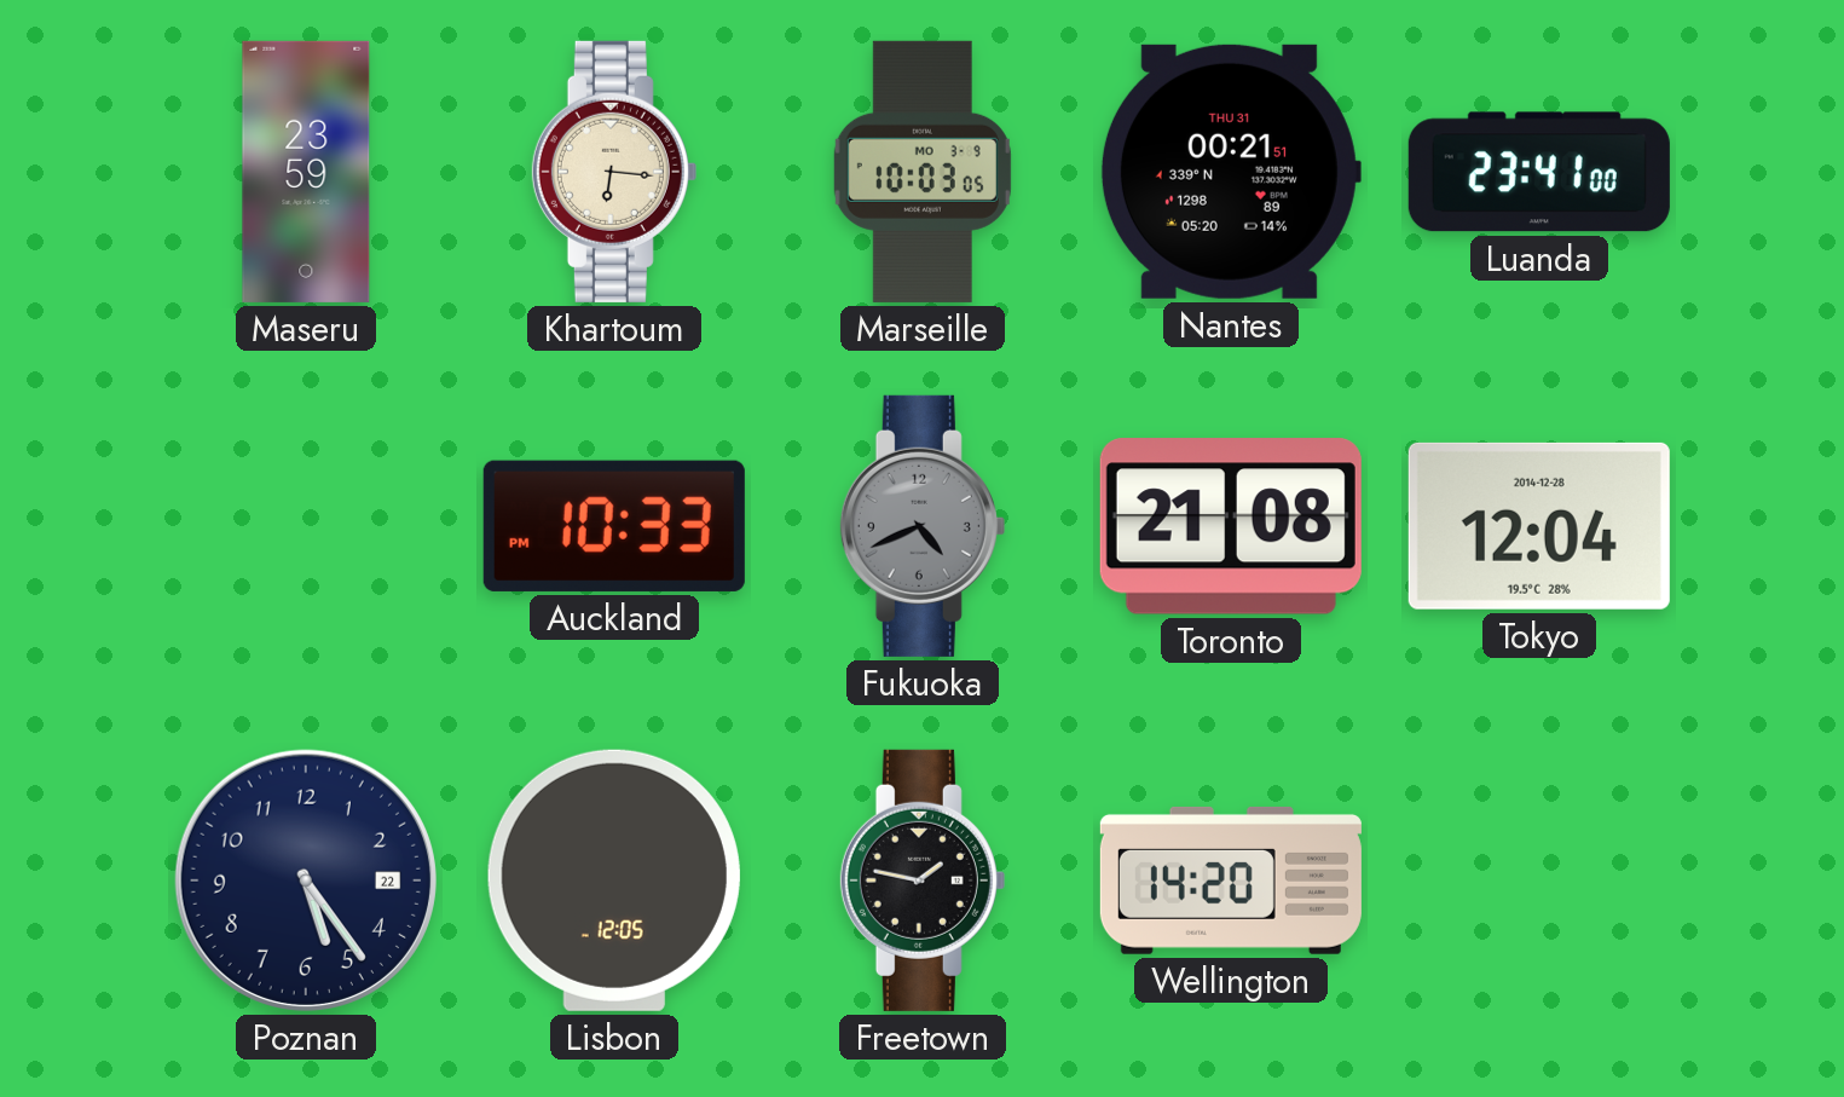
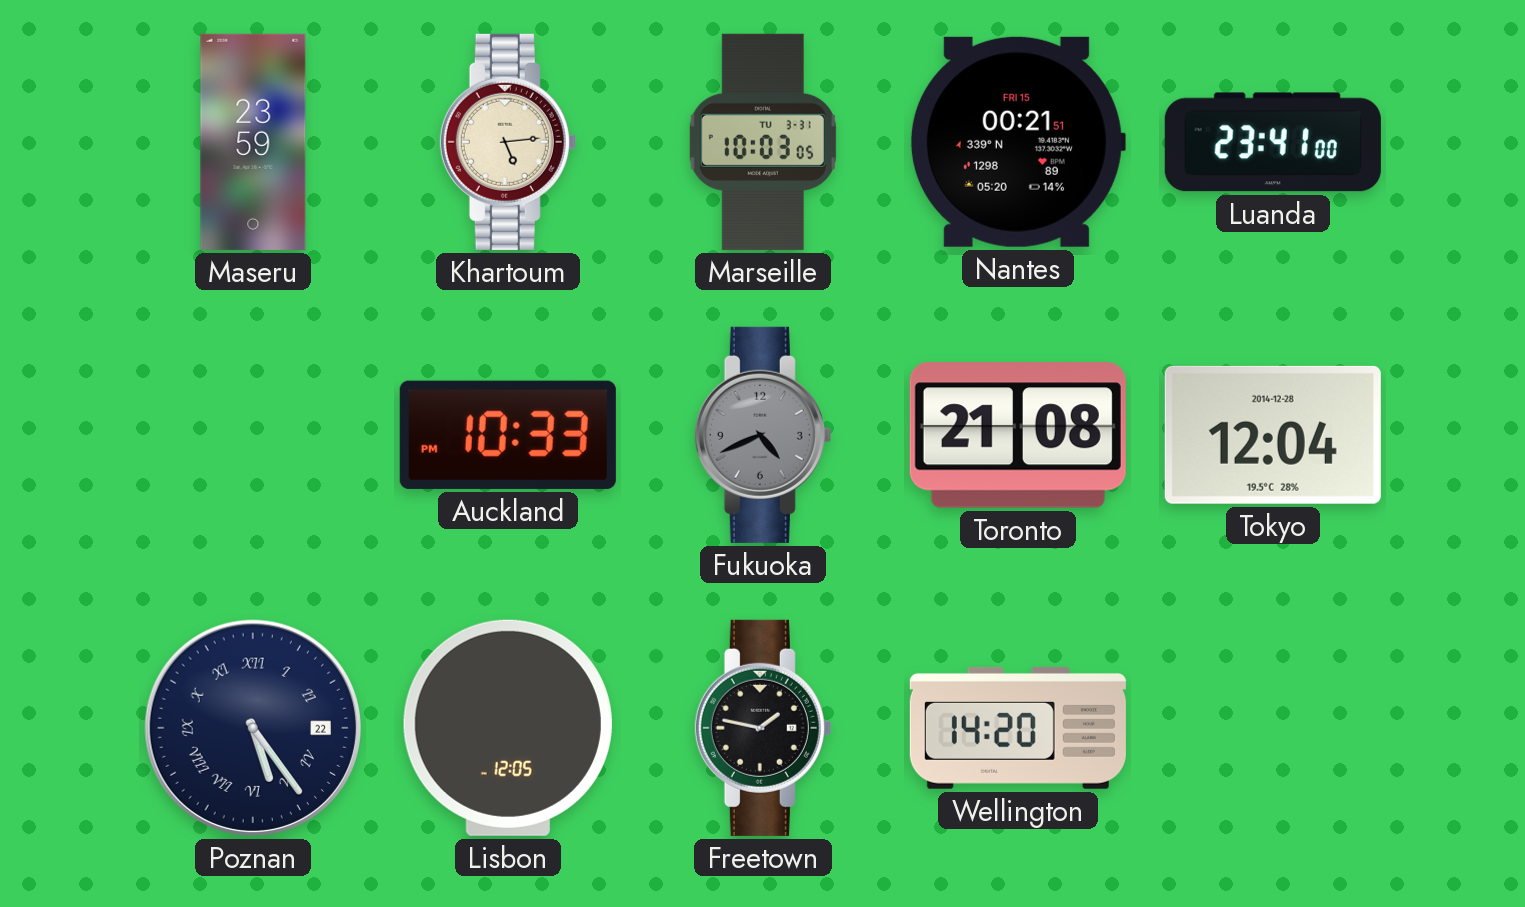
Khartoum: 6:16 -> 5:14
Marseille date: MO 3-9 -> TU 3-31
Nantes date: THU 31 -> FRI 15
Poznan numerals: Arabic -> Roman
